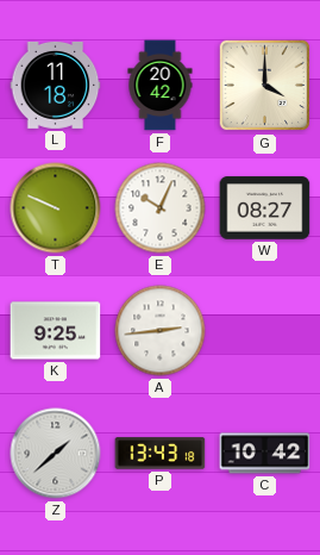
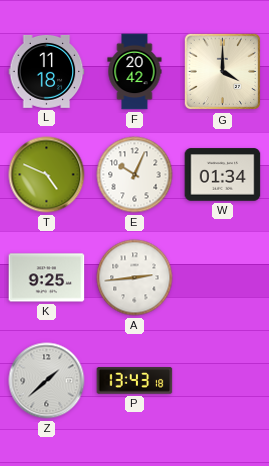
T: 9:49 -> 4:49
W: 08:27 -> 01:34
C: 10:42 -> none
